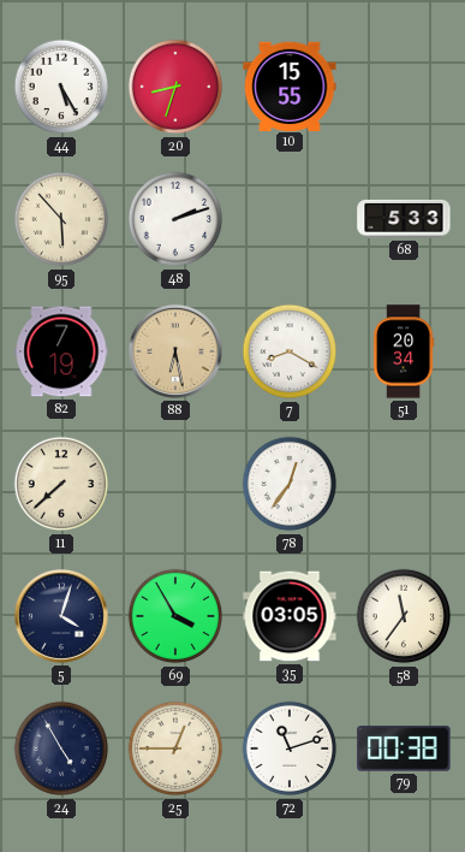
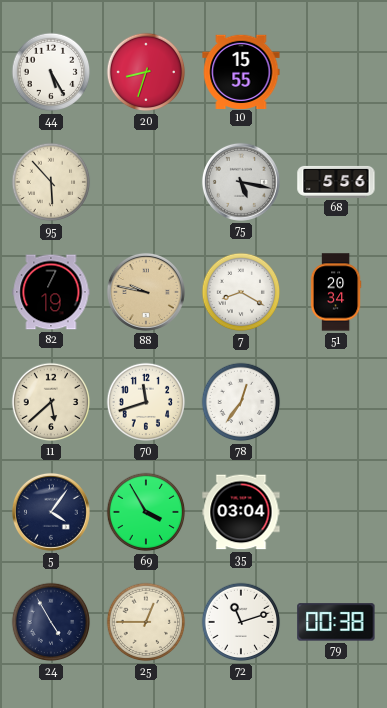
48: 2:12 -> none
75: none -> 5:17
68: 5:33 -> 5:56
88: 6:28 -> 9:47
11: 7:38 -> 5:38
70: none -> 11:42
5: 4:03 -> 4:06
35: 03:05 -> 03:04
58: 11:36 -> none
